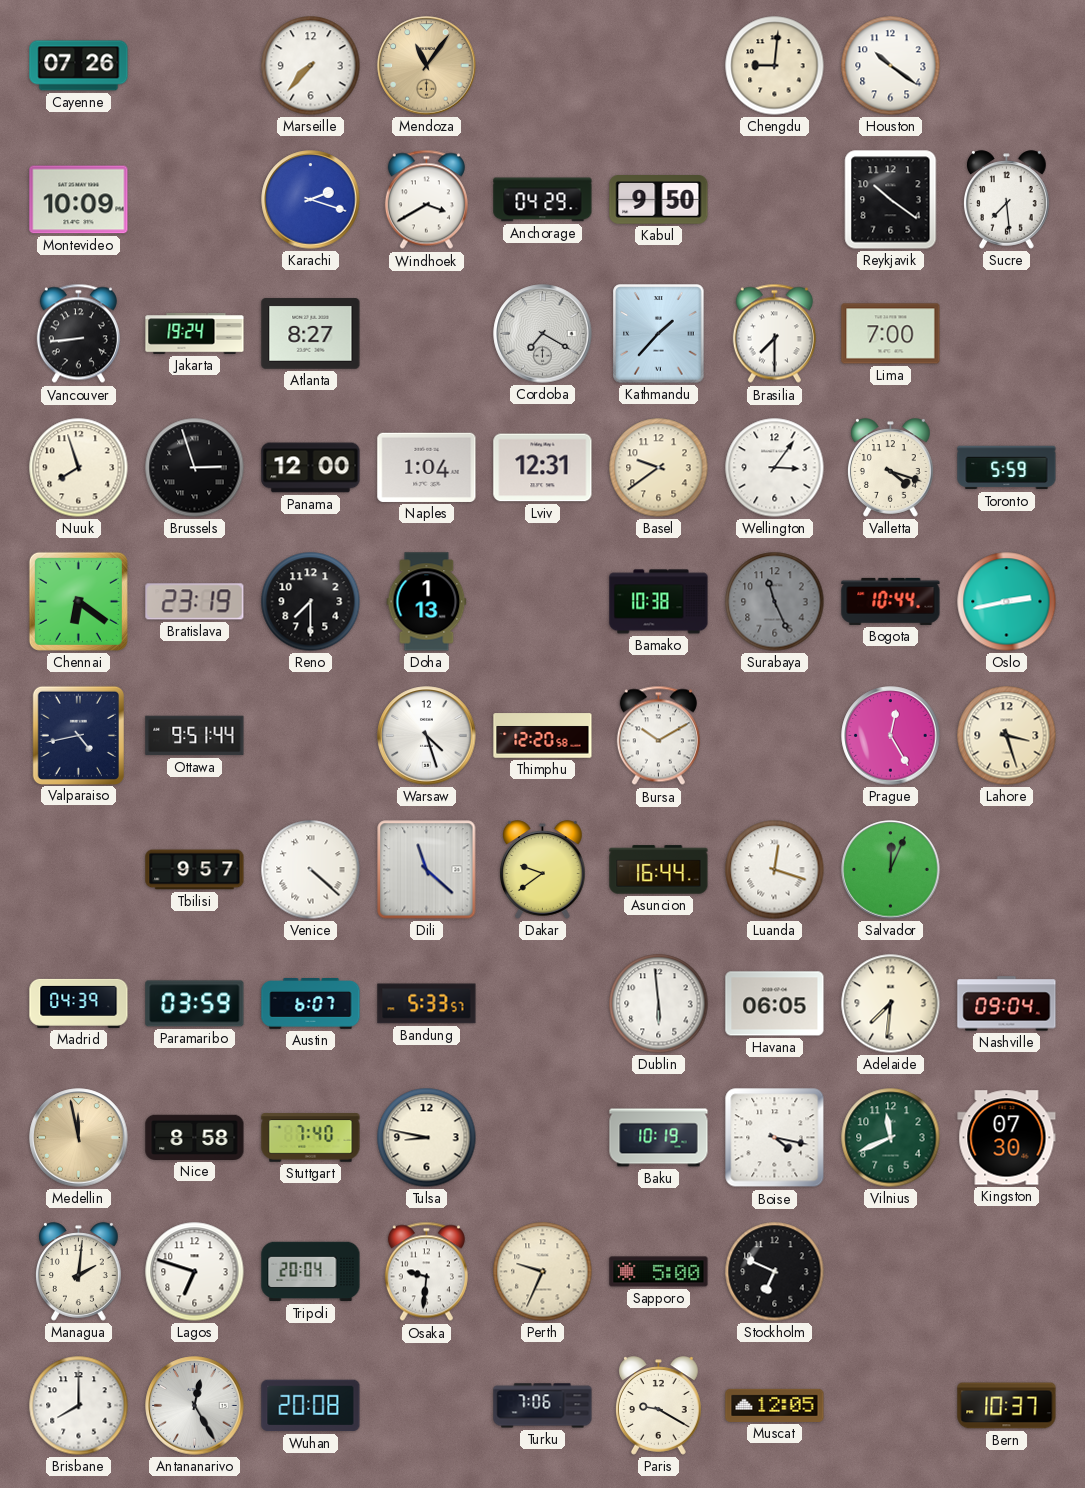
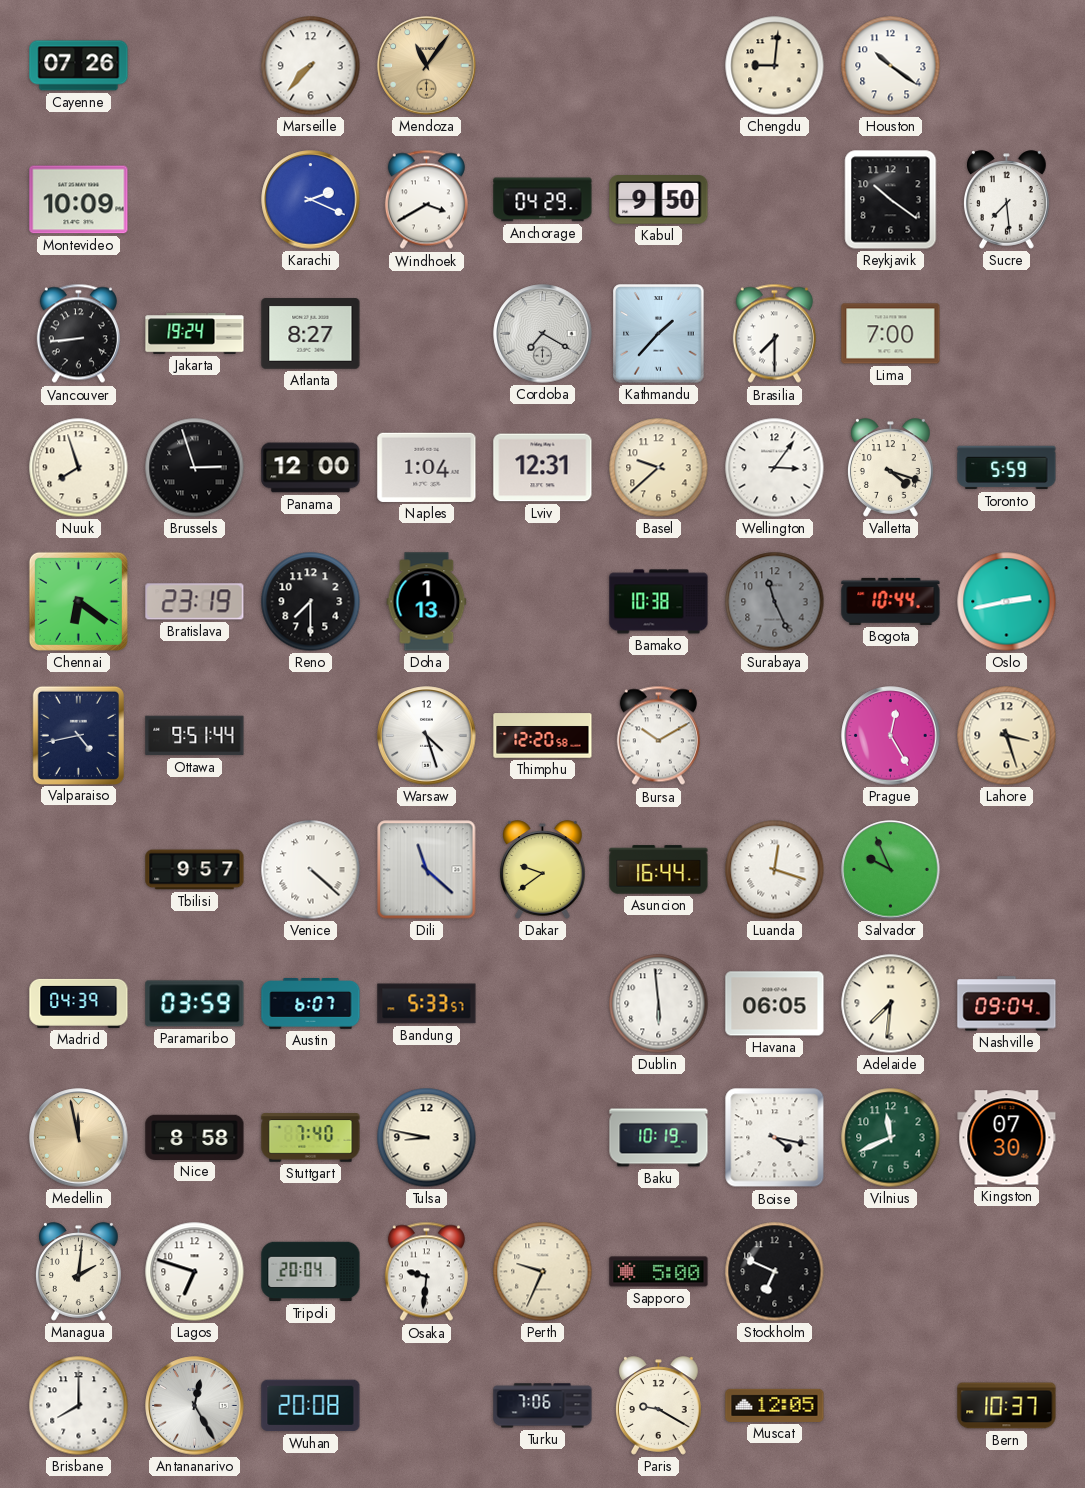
Karachi: 2:18 -> 2:19
Basel: 9:39 -> 9:38
Salvador: 12:04 -> 9:56
